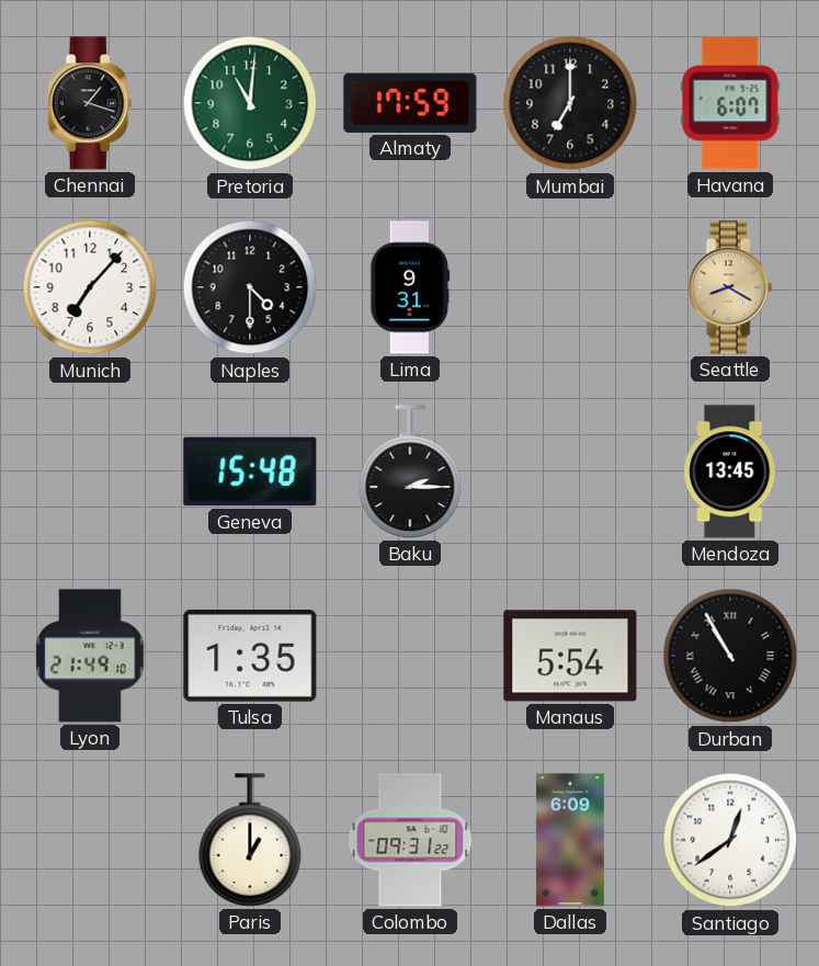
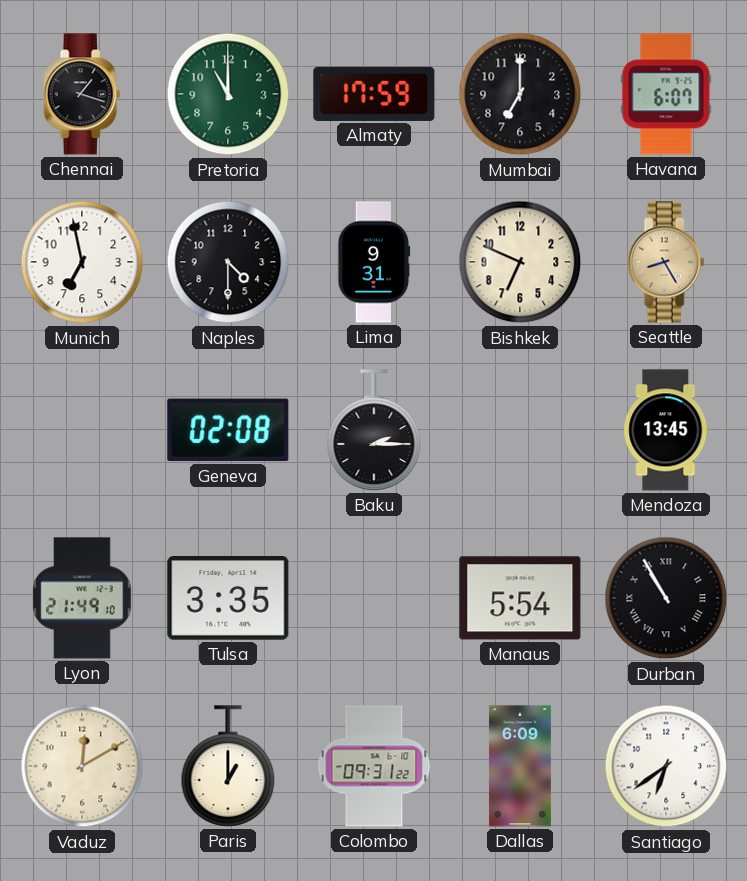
Pretoria: 11:01 -> 11:00
Munich: 7:07 -> 6:58
Bishkek: none -> 6:49
Seattle: 8:20 -> 8:25
Geneva: 15:48 -> 02:08
Tulsa: 1:35 -> 3:35
Vaduz: none -> 12:10
Santiago: 12:39 -> 6:39
